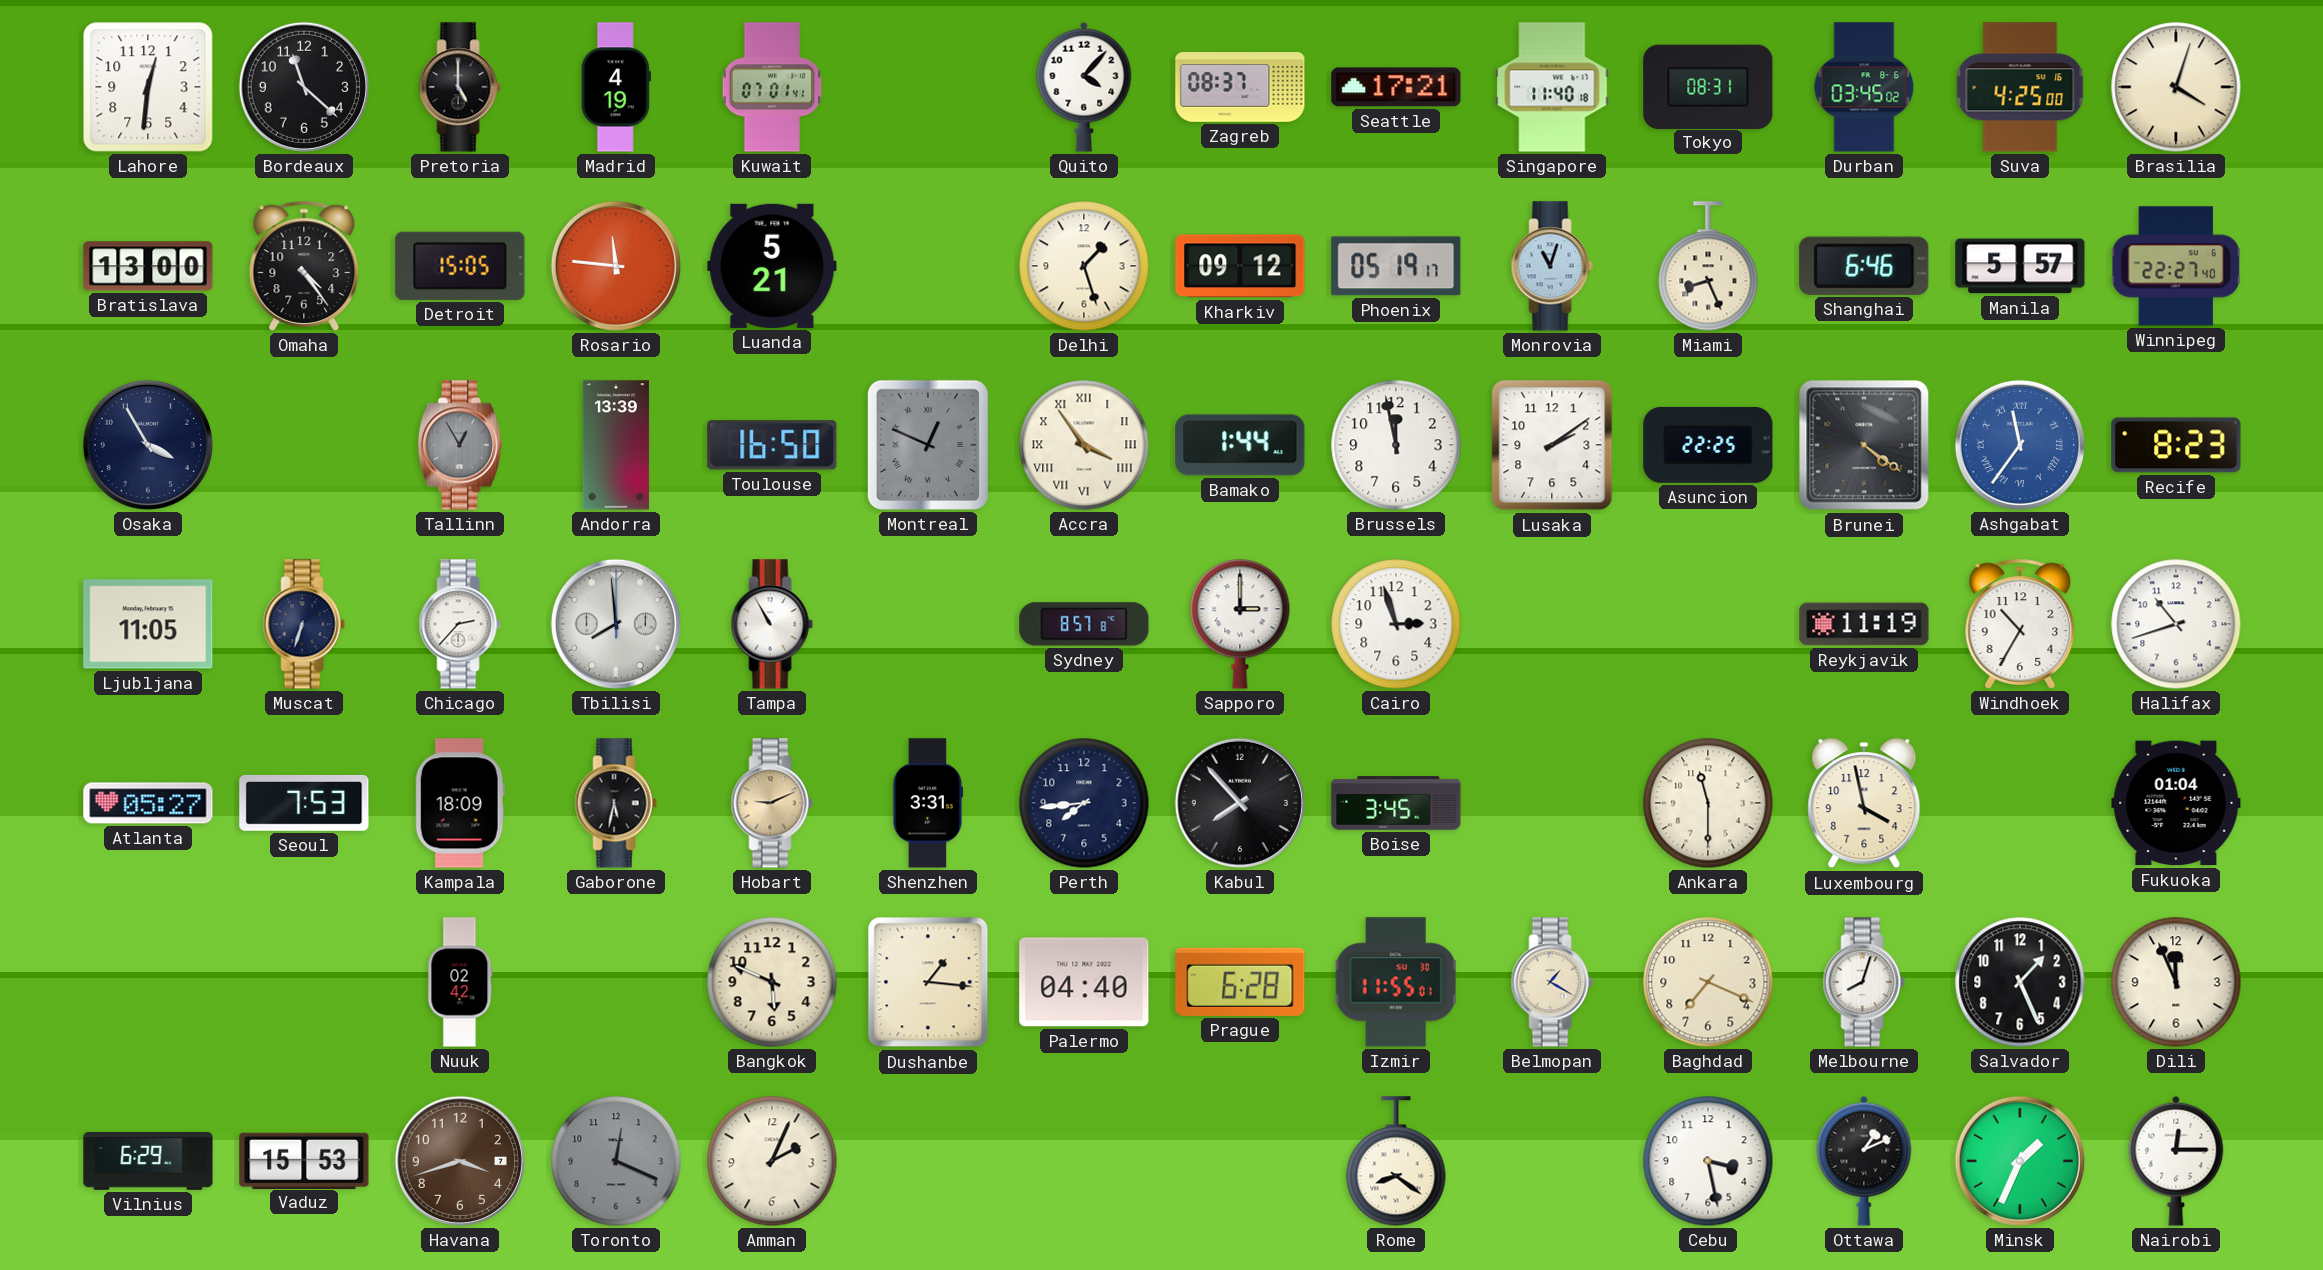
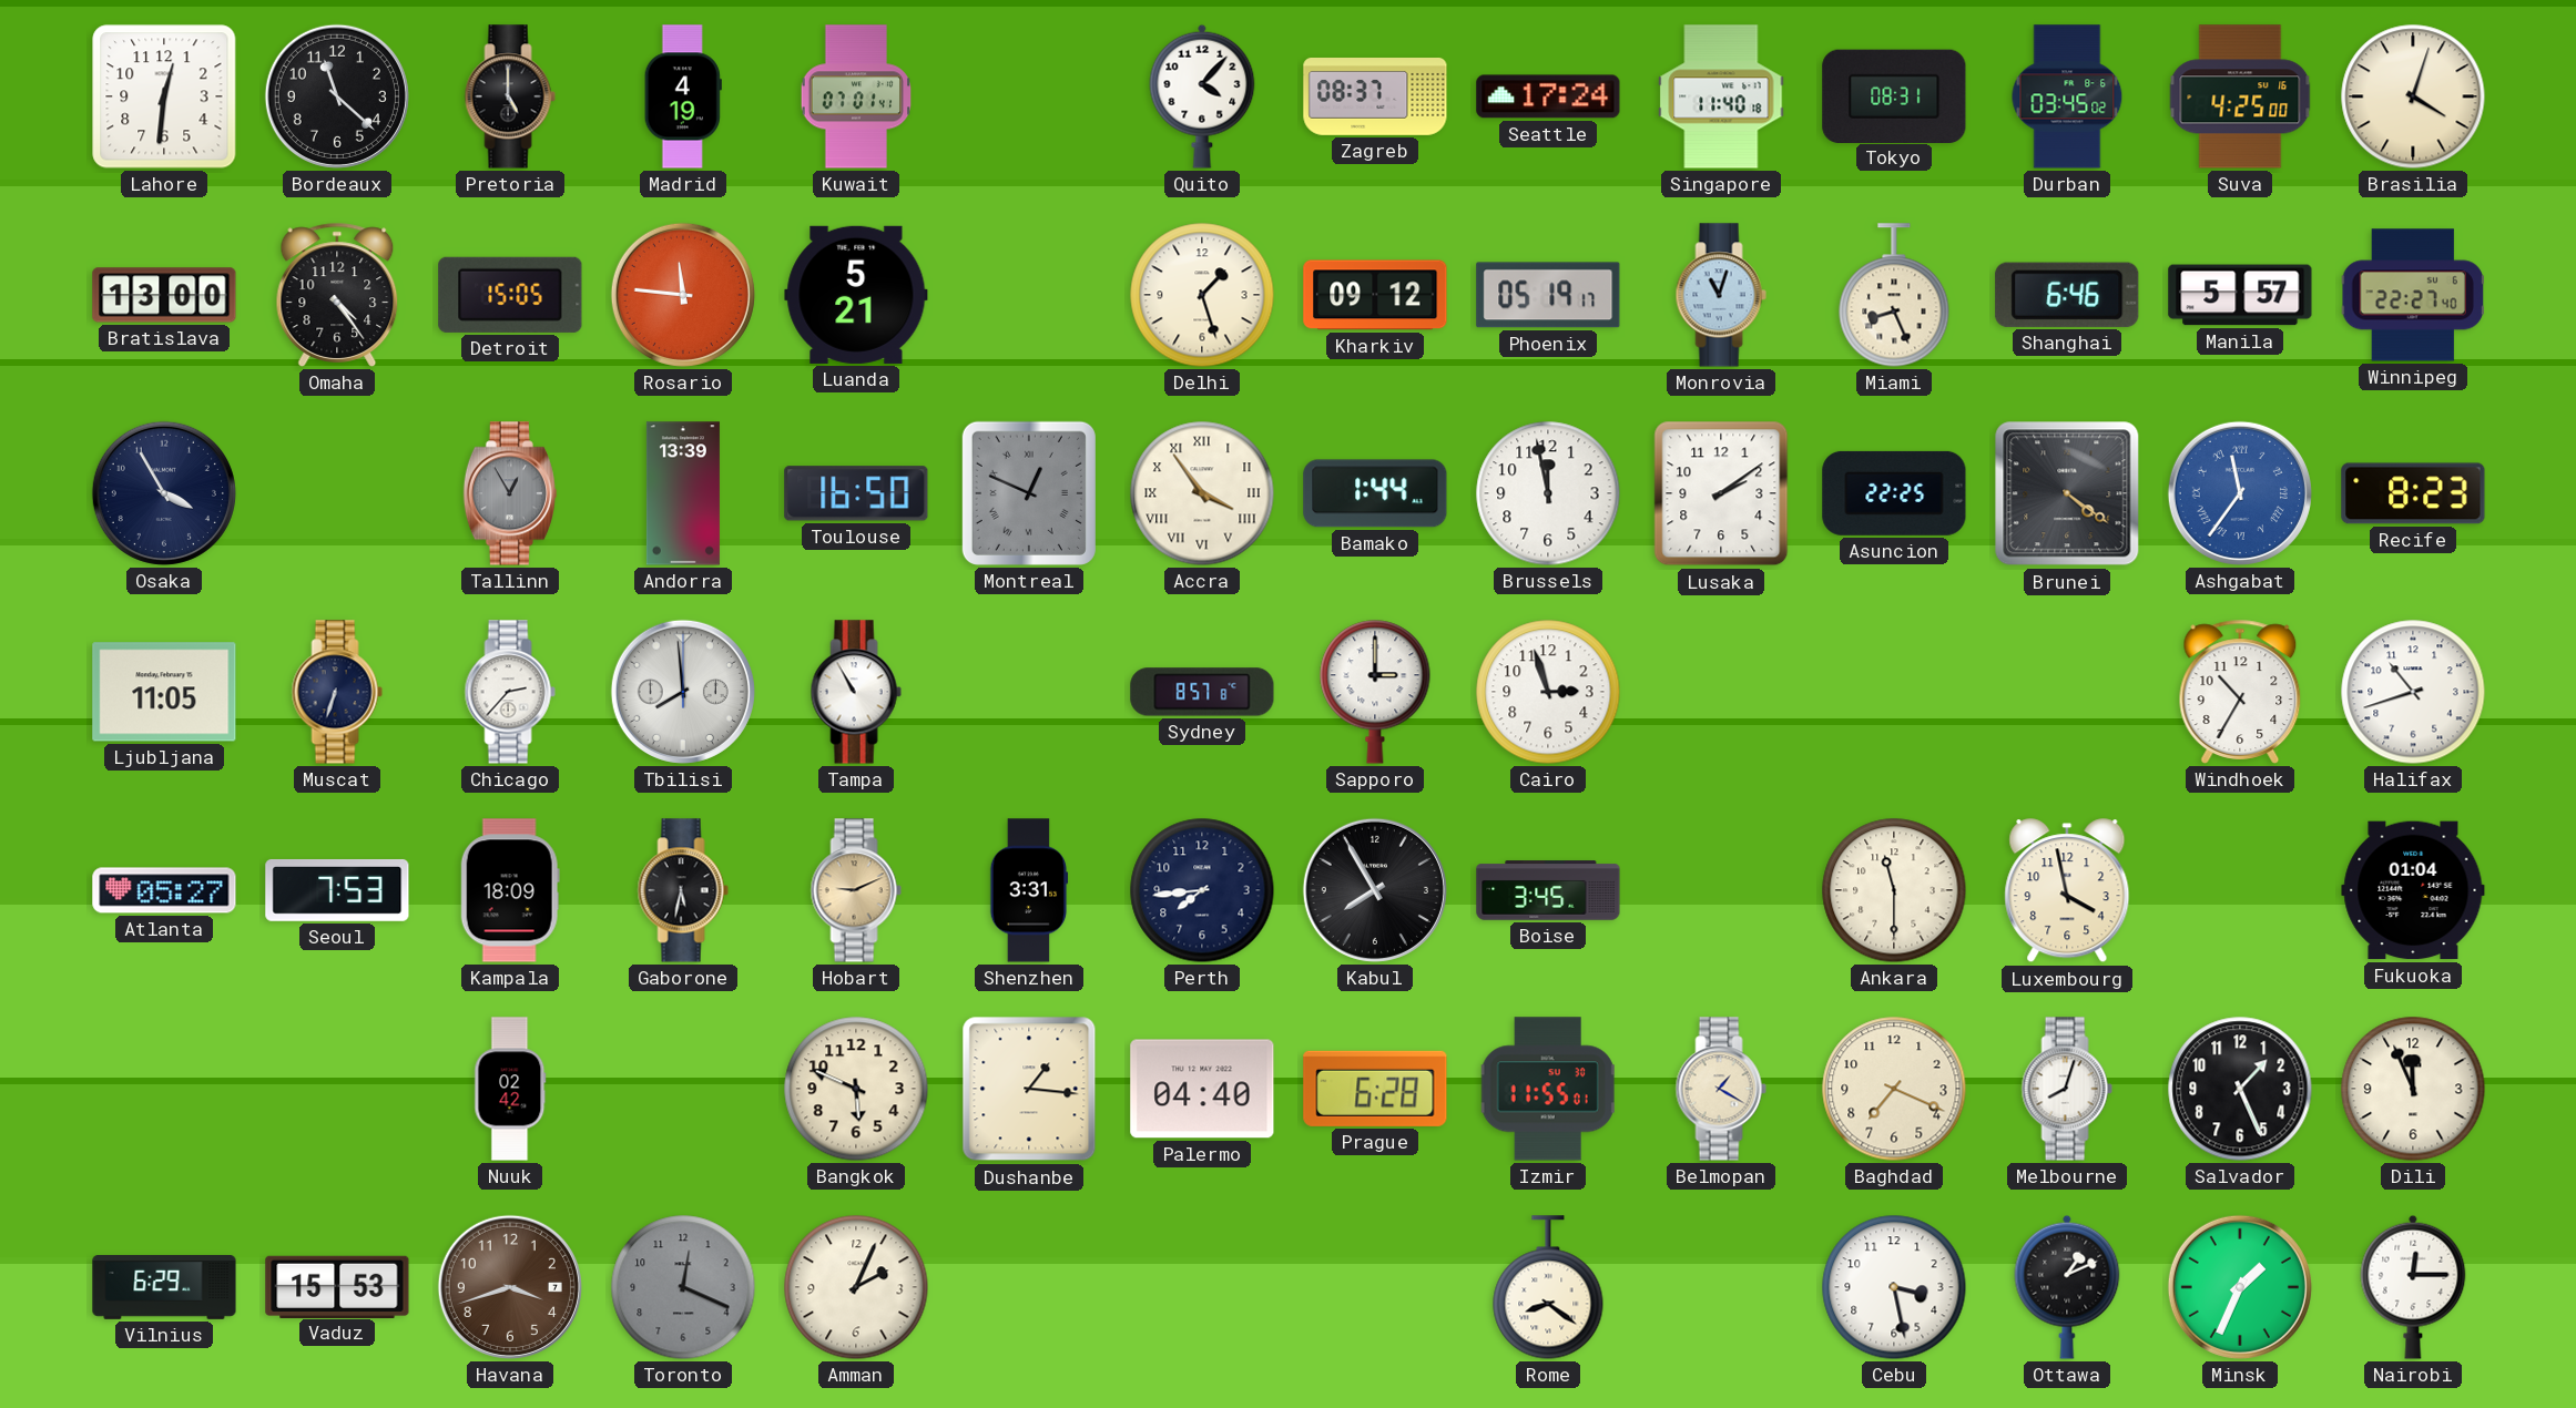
Seattle: 17:21 -> 17:24
Reykjavik: 11:19 -> none
Kabul: 7:53 -> 7:55
